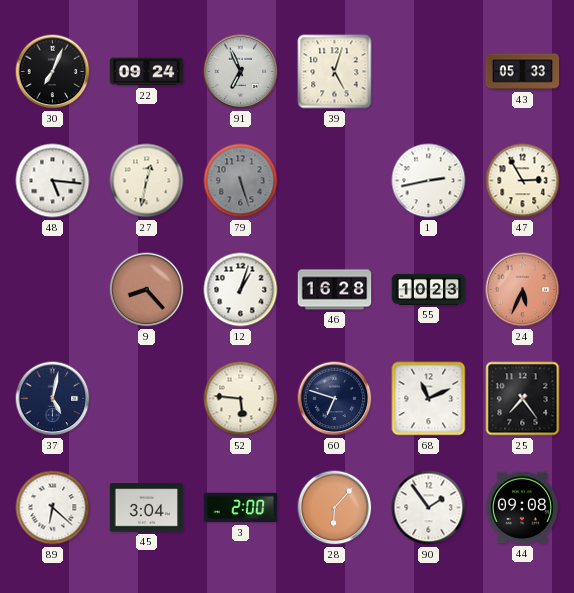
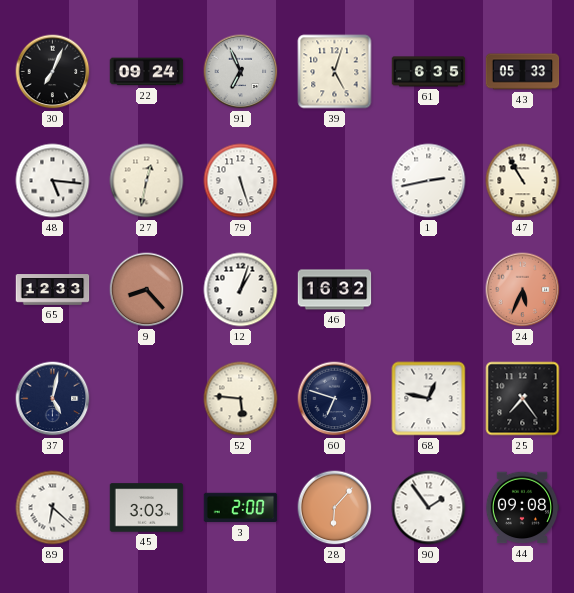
61: none -> 6:35
79 dial: grey -> white
47: 2:55 -> 10:55
65: none -> 12:33
46: 16:28 -> 16:32
55: 10:23 -> none
68: 11:11 -> 12:47
45: 3:04 -> 3:03
